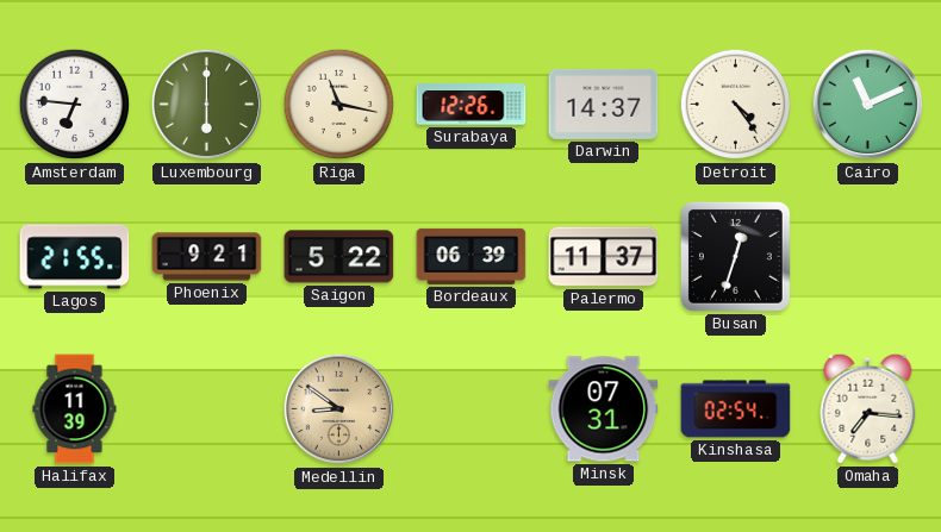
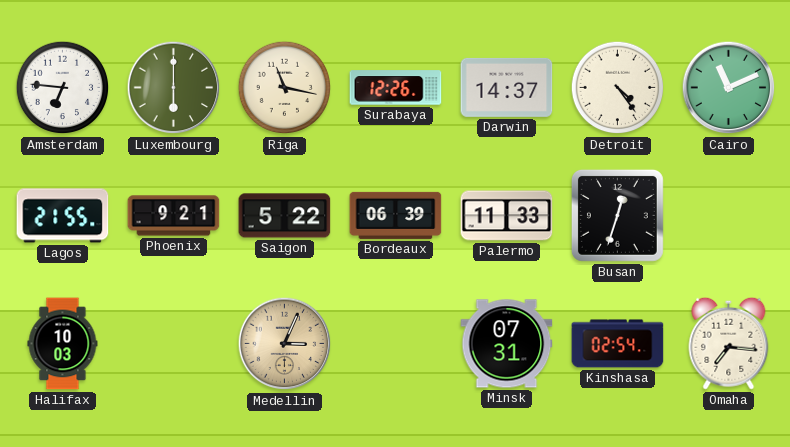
Palermo: 11:37 -> 11:33
Halifax: 11:39 -> 10:03
Medellin: 8:51 -> 3:04
